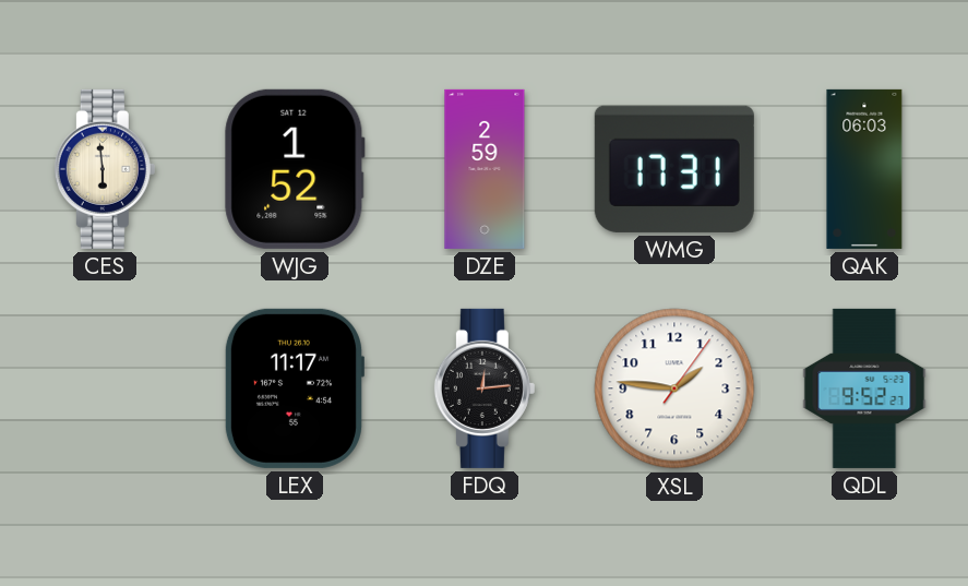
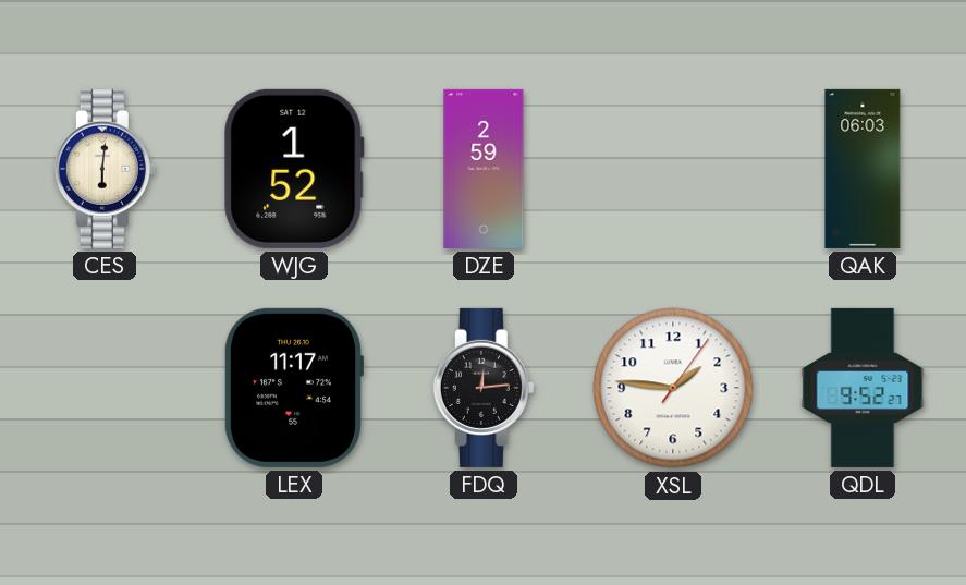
CES: 5:59 -> 6:01
WMG: 17:31 -> none
